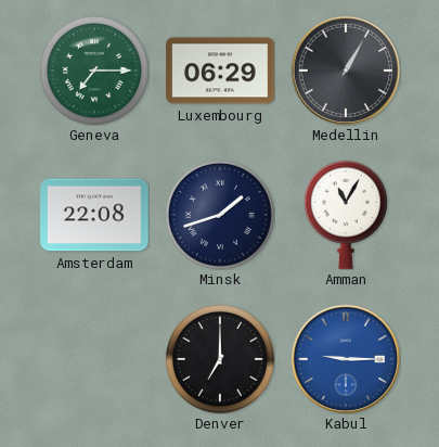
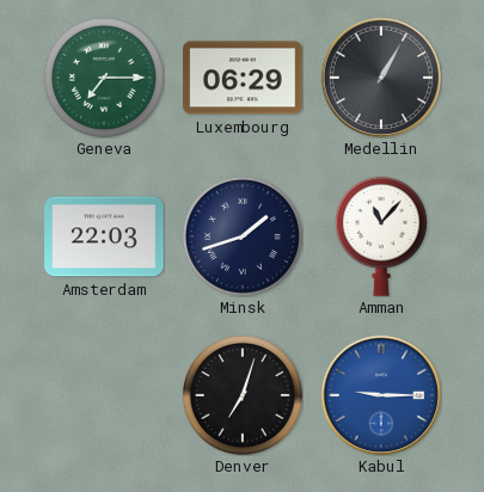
Amsterdam: 22:08 -> 22:03
Amman: 11:05 -> 11:07
Denver: 7:00 -> 7:03
